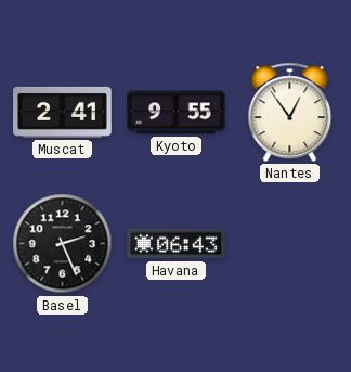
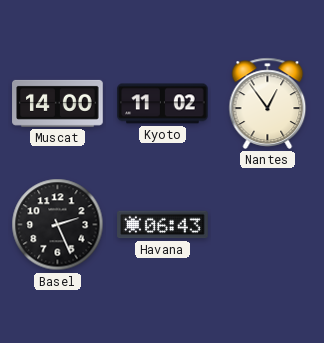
Muscat: 2:41 -> 14:00
Kyoto: 9:55 -> 11:02
